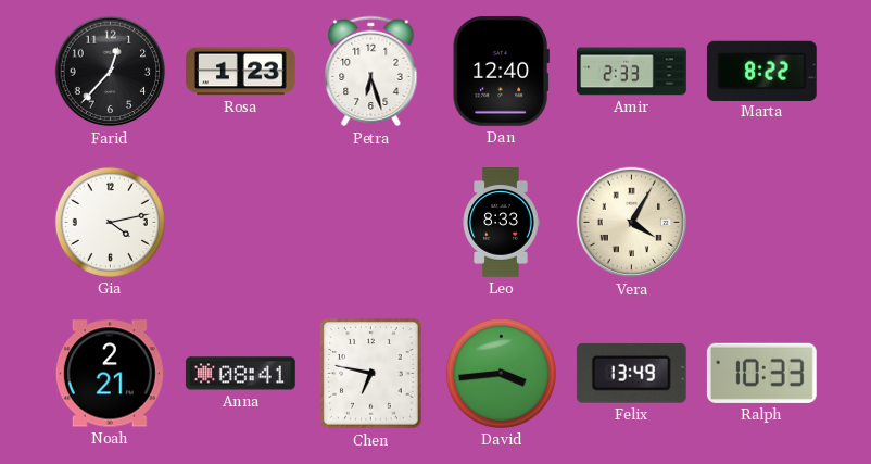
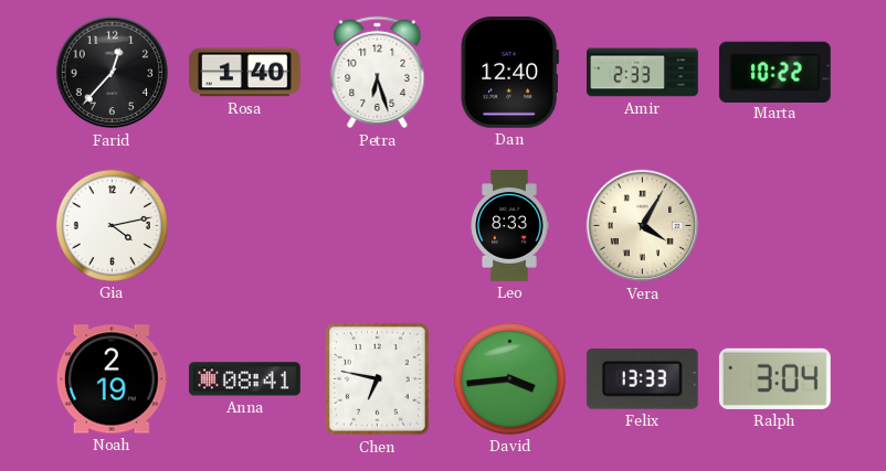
Rosa: 1:23 -> 1:40
Marta: 8:22 -> 10:22
Noah: 2:21 -> 2:19
Felix: 13:49 -> 13:33
Ralph: 10:33 -> 3:04
